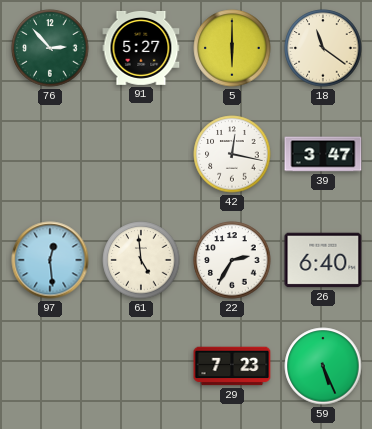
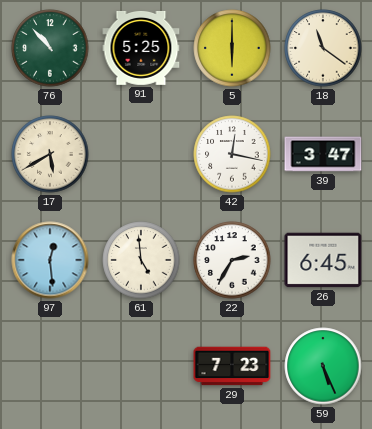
76: 2:53 -> 10:53
91: 5:27 -> 5:25
17: none -> 5:40
26: 6:40 -> 6:45
